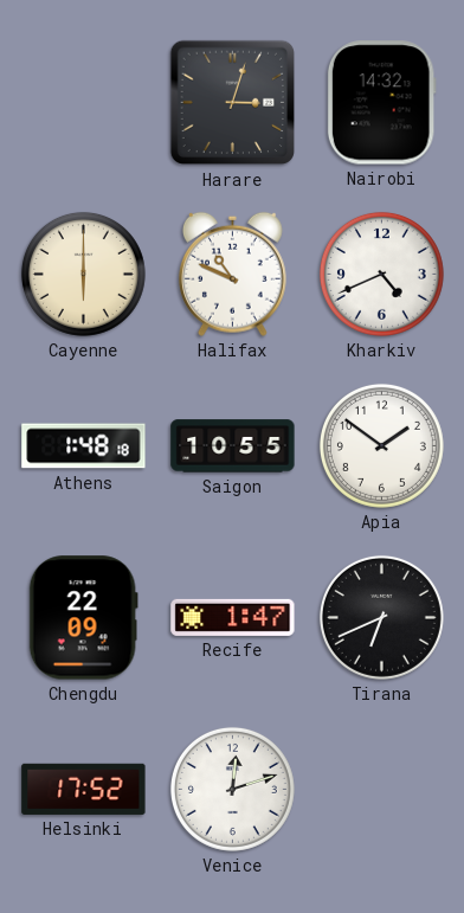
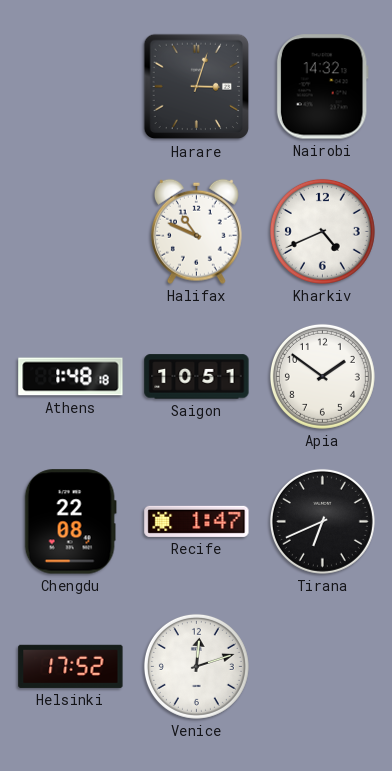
Cayenne: 6:00 -> none
Saigon: 10:55 -> 10:51
Chengdu: 22:09 -> 22:08
